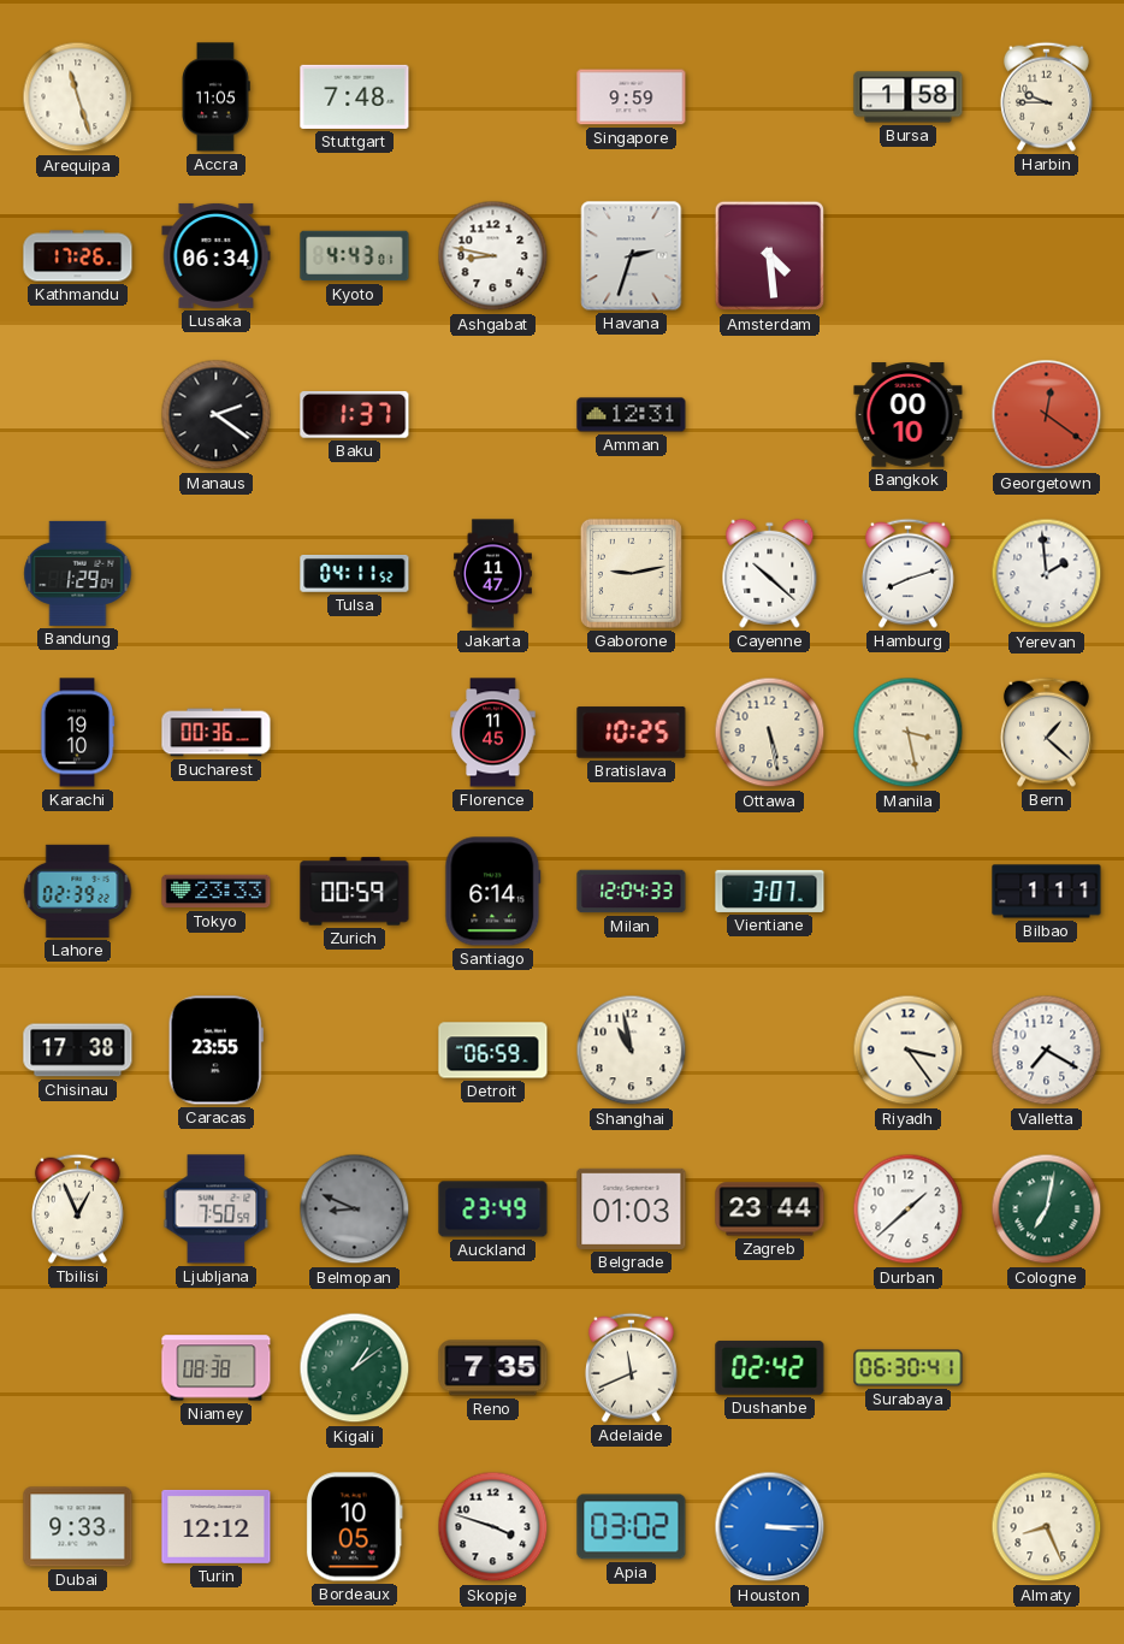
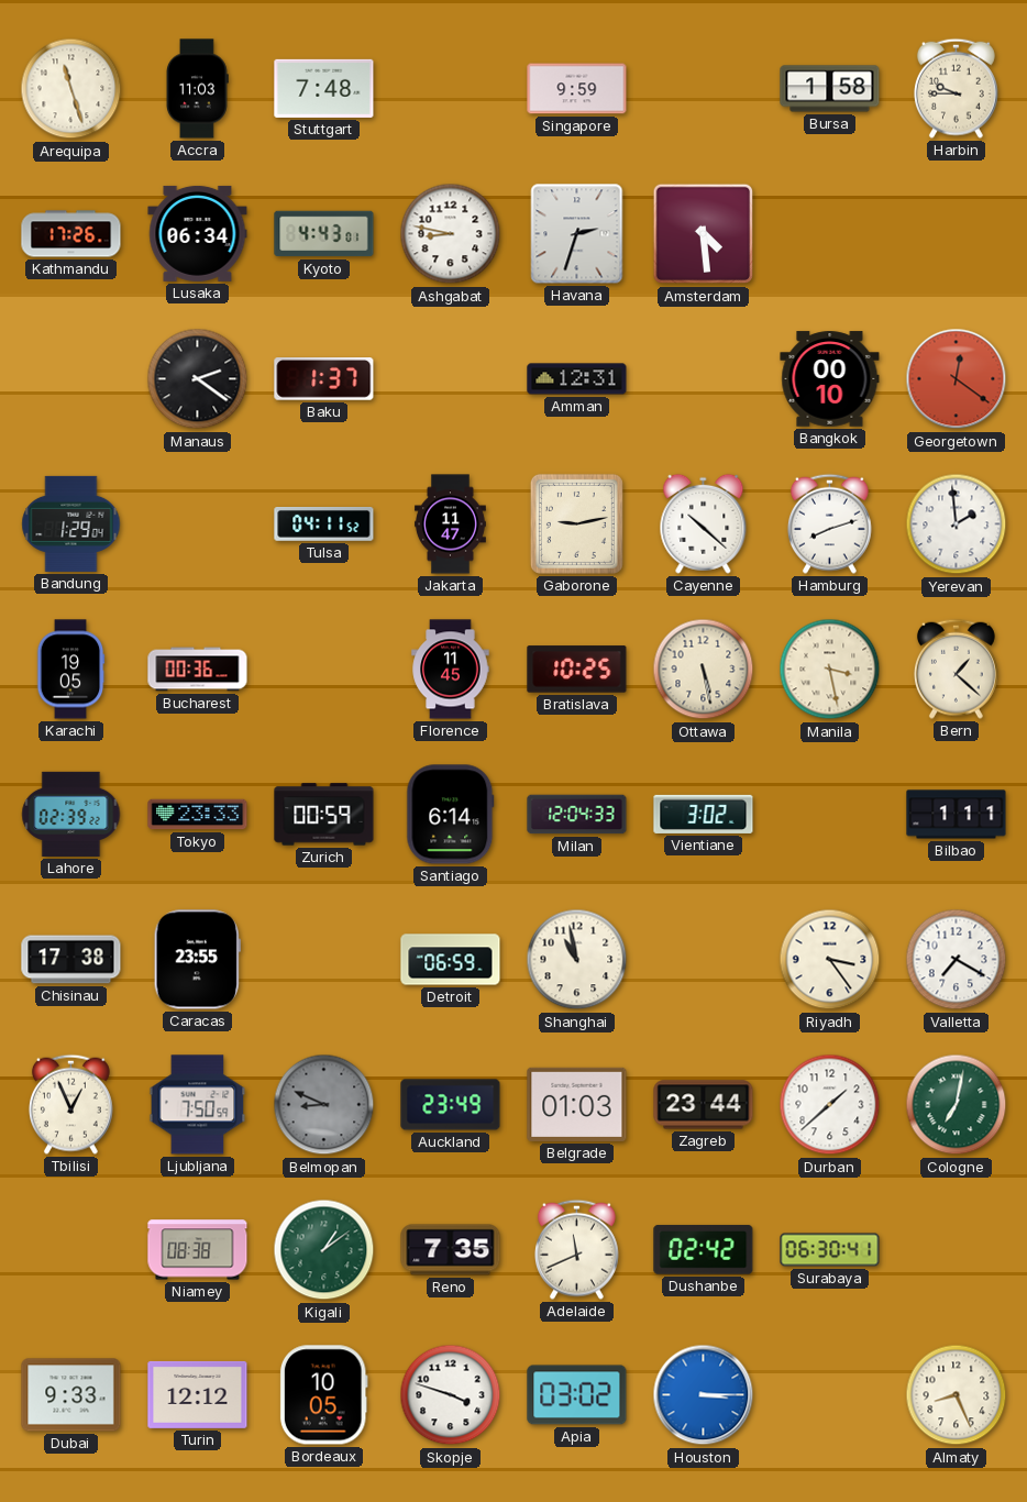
Accra: 11:05 -> 11:03
Karachi: 19:10 -> 19:05
Vientiane: 3:07 -> 3:02
